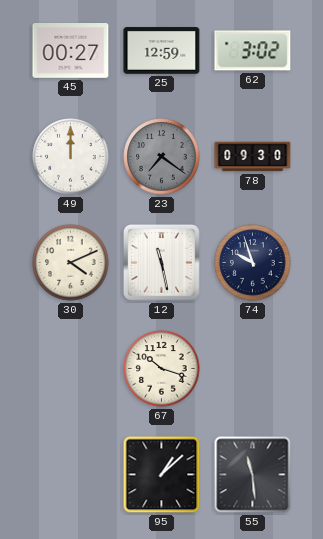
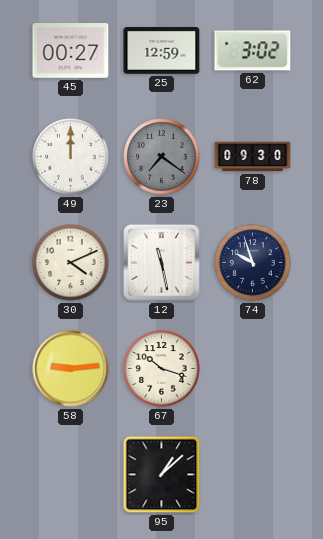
58: none -> 9:14
55: 11:29 -> none
